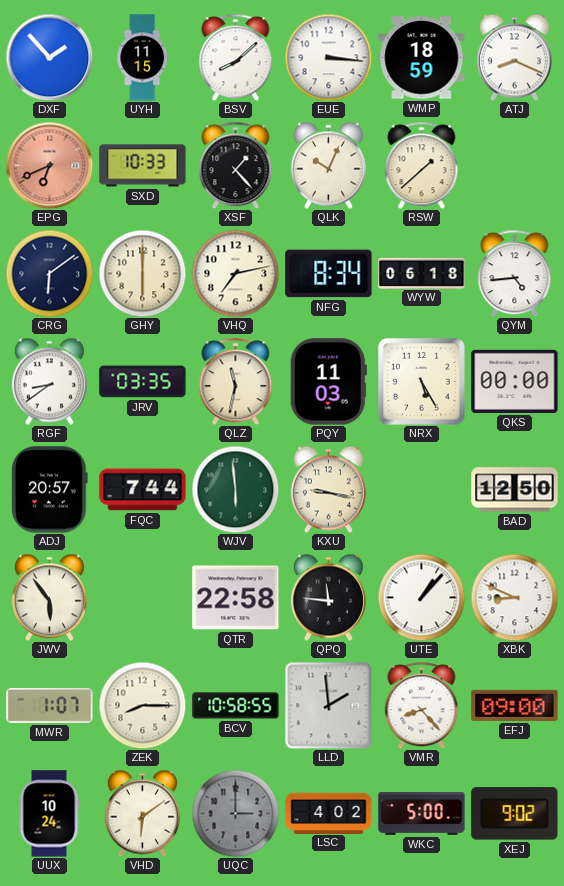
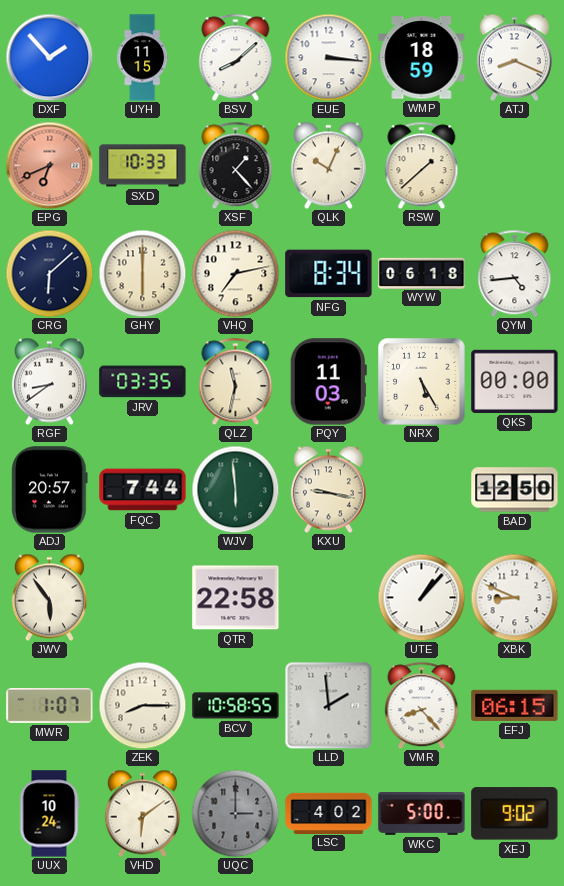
CRG: 6:09 -> 6:08
QPQ: 11:46 -> none
EFJ: 09:00 -> 06:15
